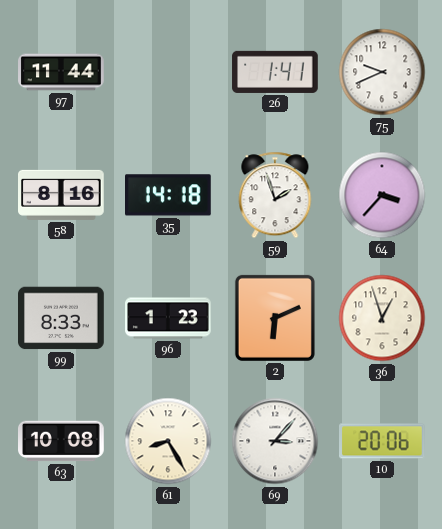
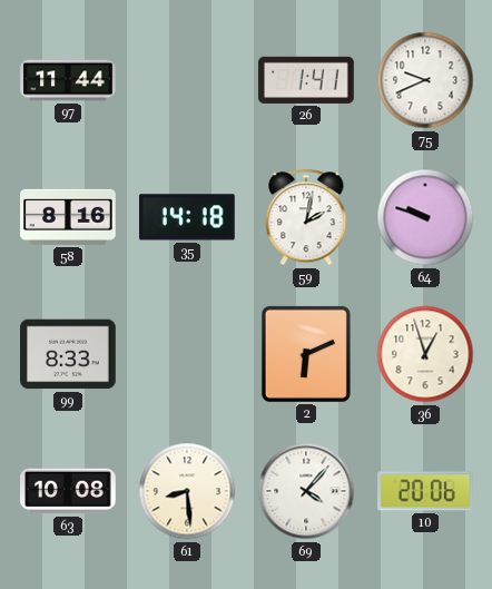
59: 1:57 -> 2:02
64: 3:37 -> 9:48
96: 1:23 -> none
61: 8:25 -> 8:29
69: 3:07 -> 4:07
